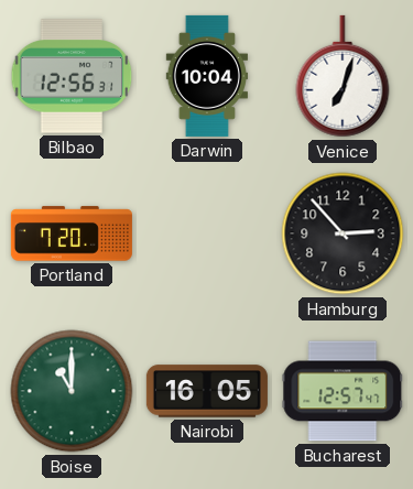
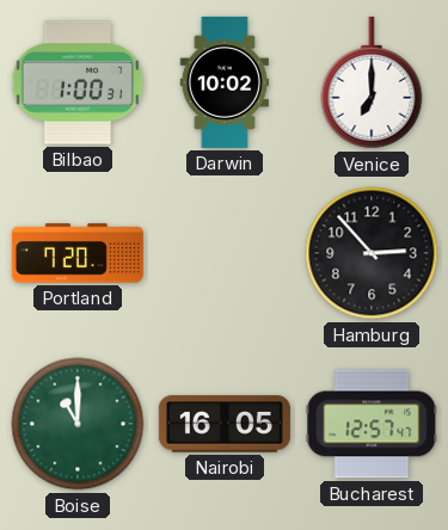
Bilbao: 12:56 -> 1:00
Darwin: 10:04 -> 10:02
Venice: 7:03 -> 7:00
